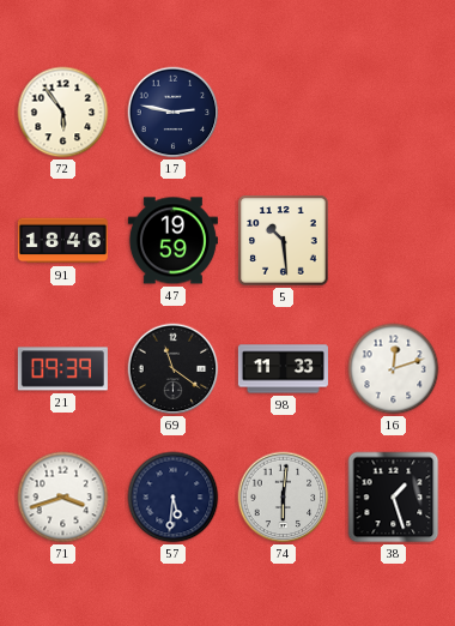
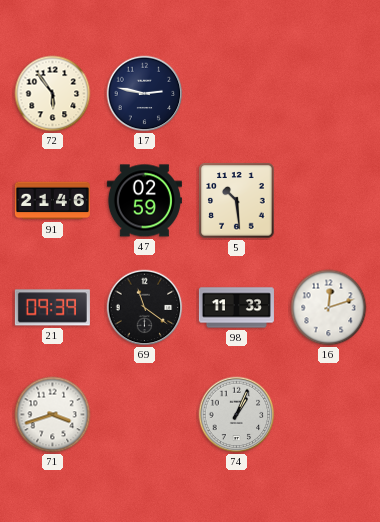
91: 18:46 -> 21:46
47: 19:59 -> 02:59
57: 5:31 -> none
74: 6:01 -> 1:04
38: 1:27 -> none
